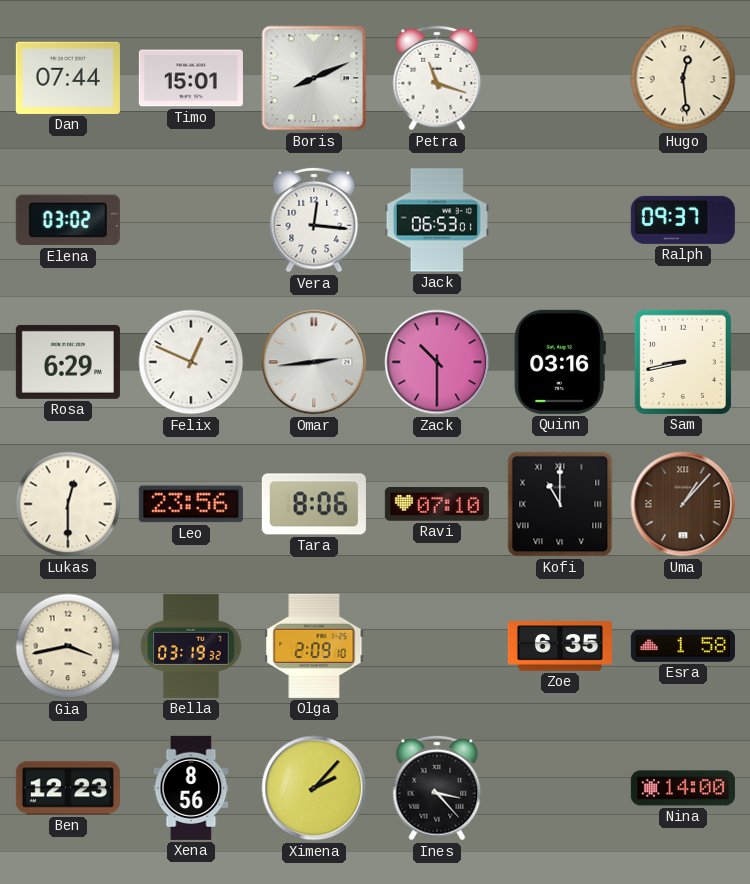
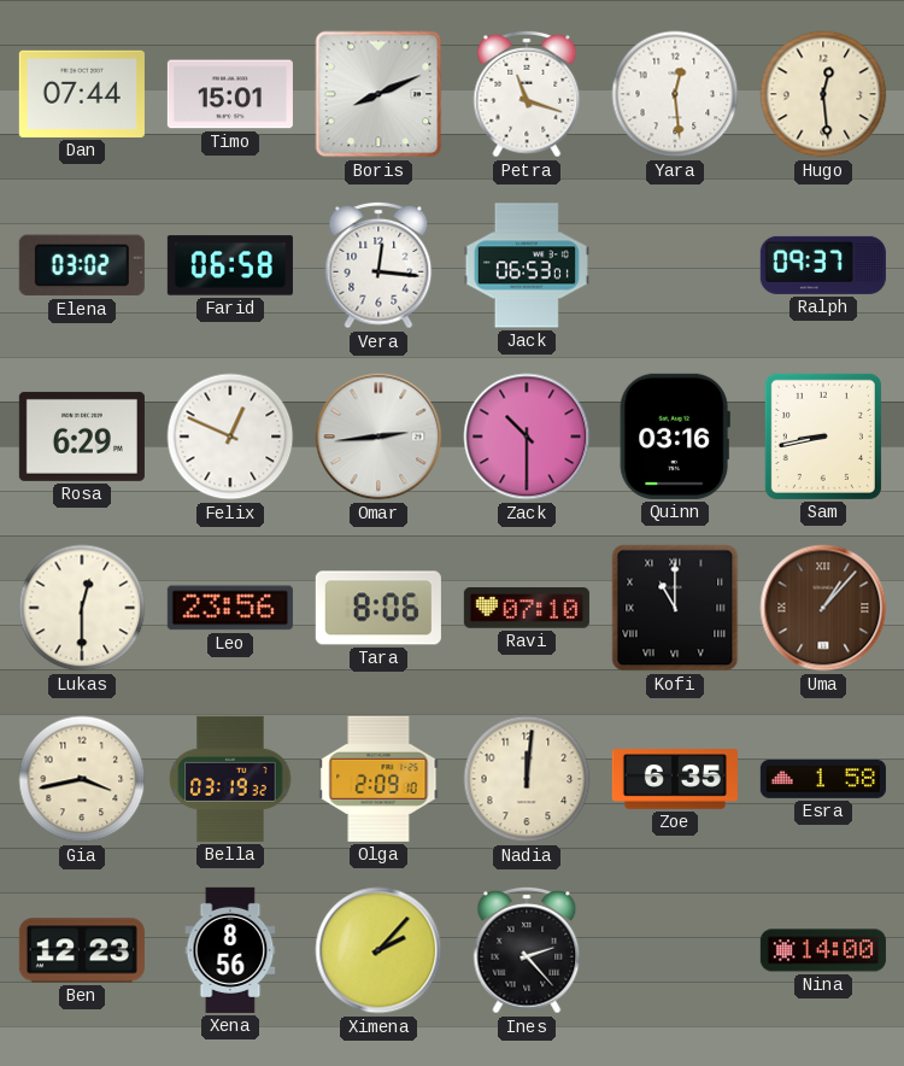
Yara: none -> 12:29
Farid: none -> 06:58
Nadia: none -> 12:01
Ines: 3:23 -> 2:23
